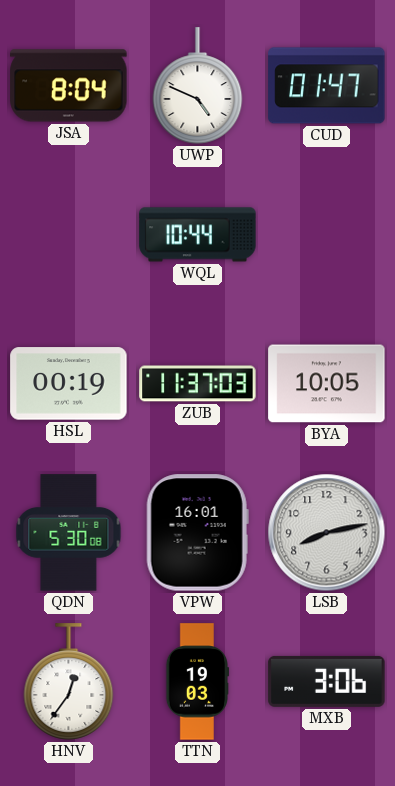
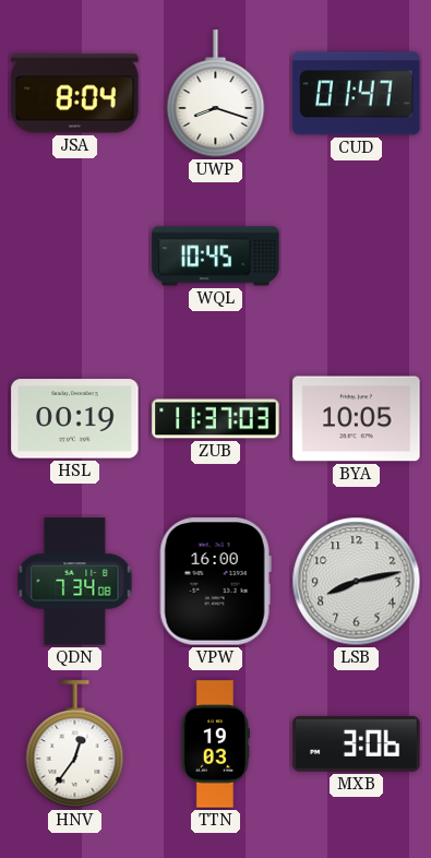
UWP: 4:49 -> 8:18
WQL: 10:44 -> 10:45
QDN: 5:30 -> 7:34
VPW: 16:01 -> 16:00
